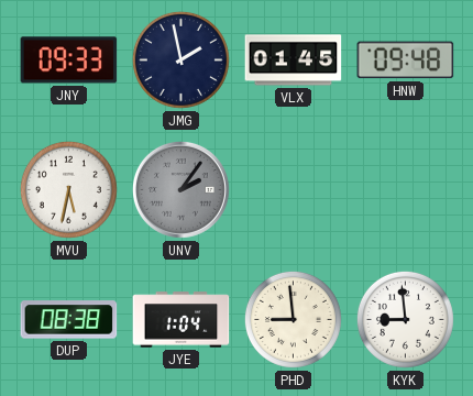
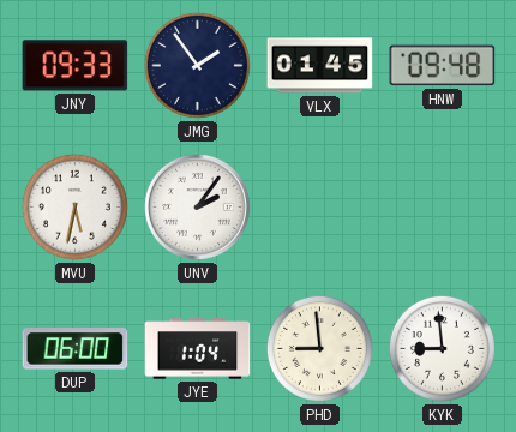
JMG: 1:58 -> 1:54
UNV dial: grey -> white
DUP: 08:38 -> 06:00
